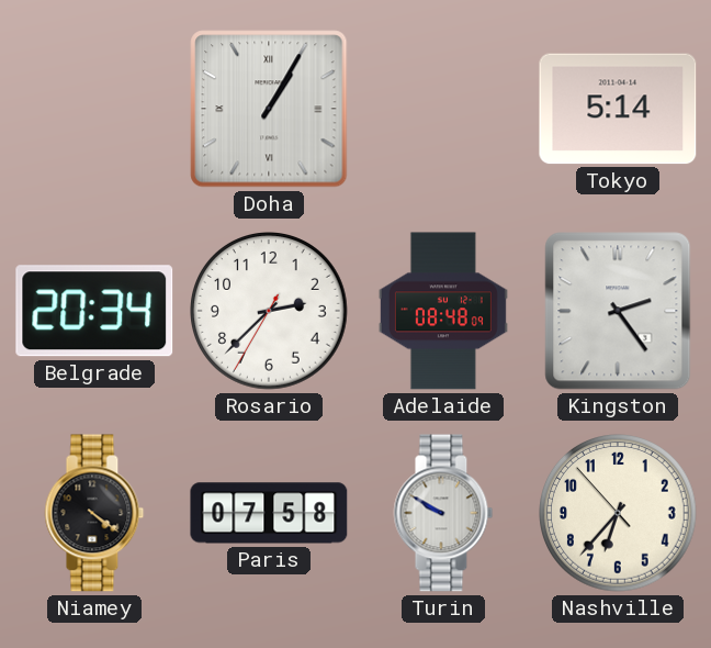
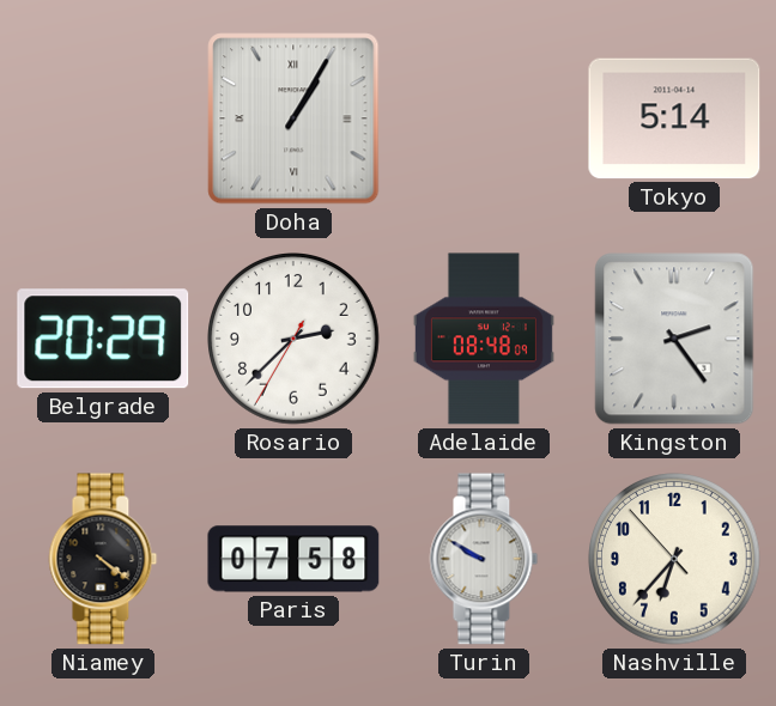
Belgrade: 20:34 -> 20:29
